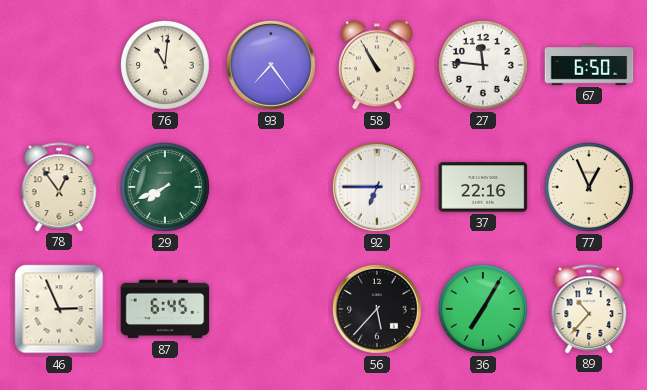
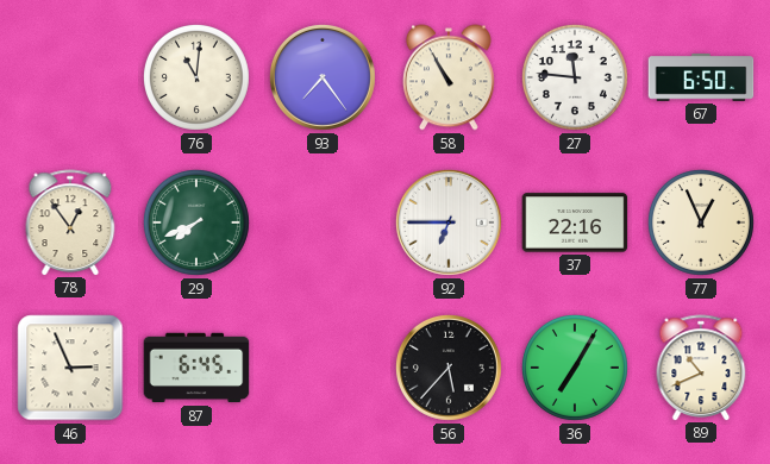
89: 10:37 -> 10:41
